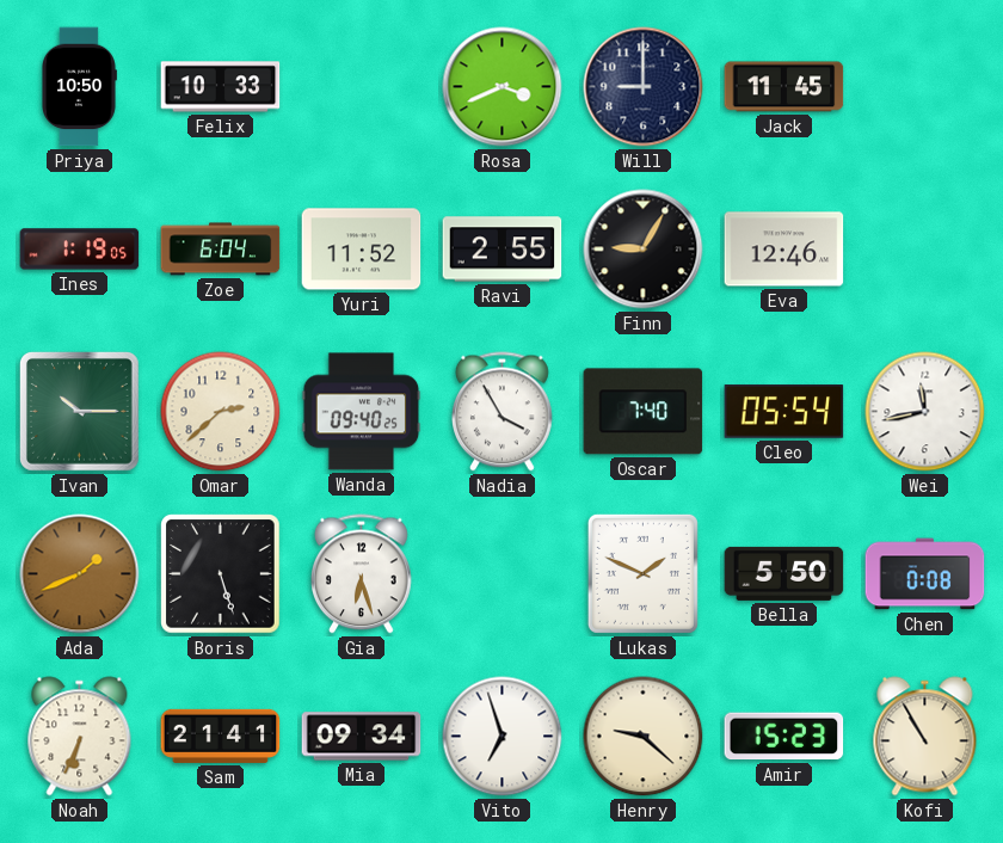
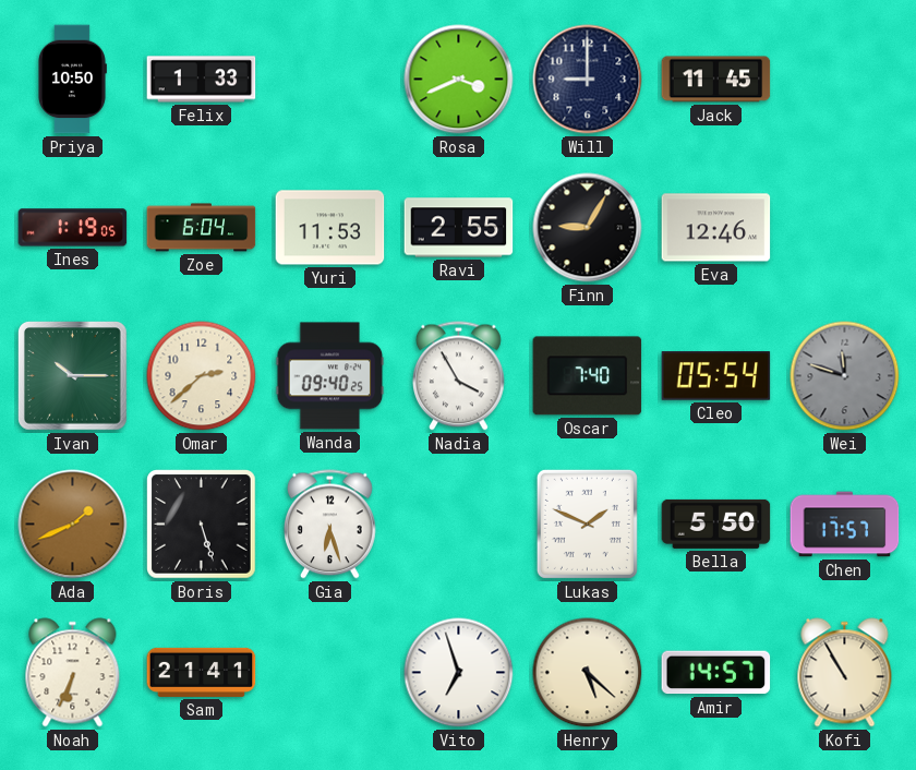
Felix: 10:33 -> 1:33
Yuri: 11:52 -> 11:53
Wei: 11:43 -> 11:48
Wei dial: white -> grey
Chen: 0:08 -> 17:57
Mia: 09:34 -> none
Henry: 9:22 -> 5:22
Amir: 15:23 -> 14:57
